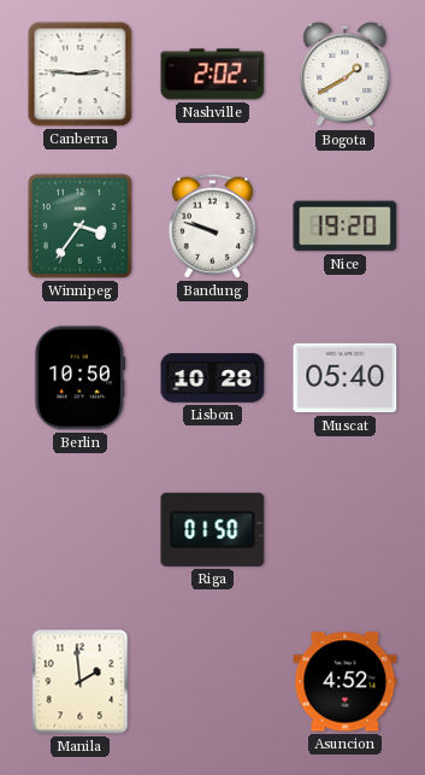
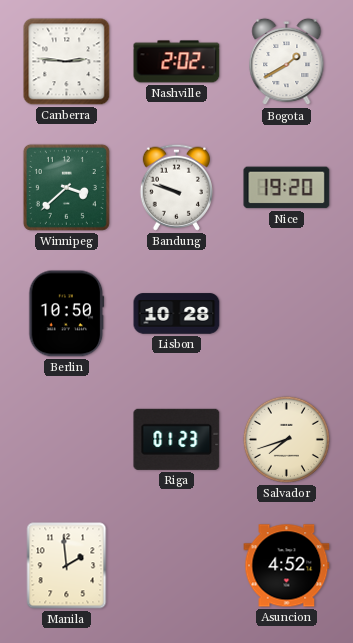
Winnipeg: 3:36 -> 3:38
Muscat: 05:40 -> none
Riga: 01:50 -> 01:23
Salvador: none -> 7:42
